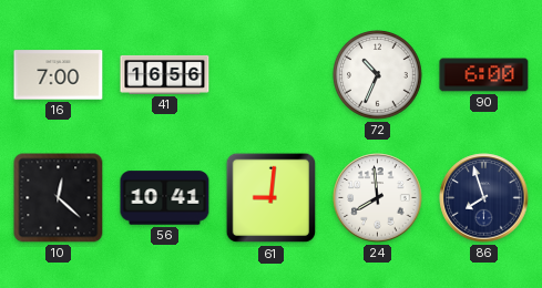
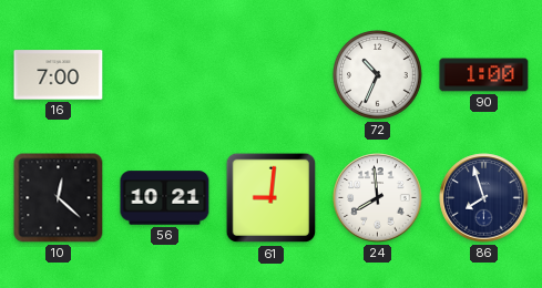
41: 16:56 -> none
90: 6:00 -> 1:00
56: 10:41 -> 10:21
